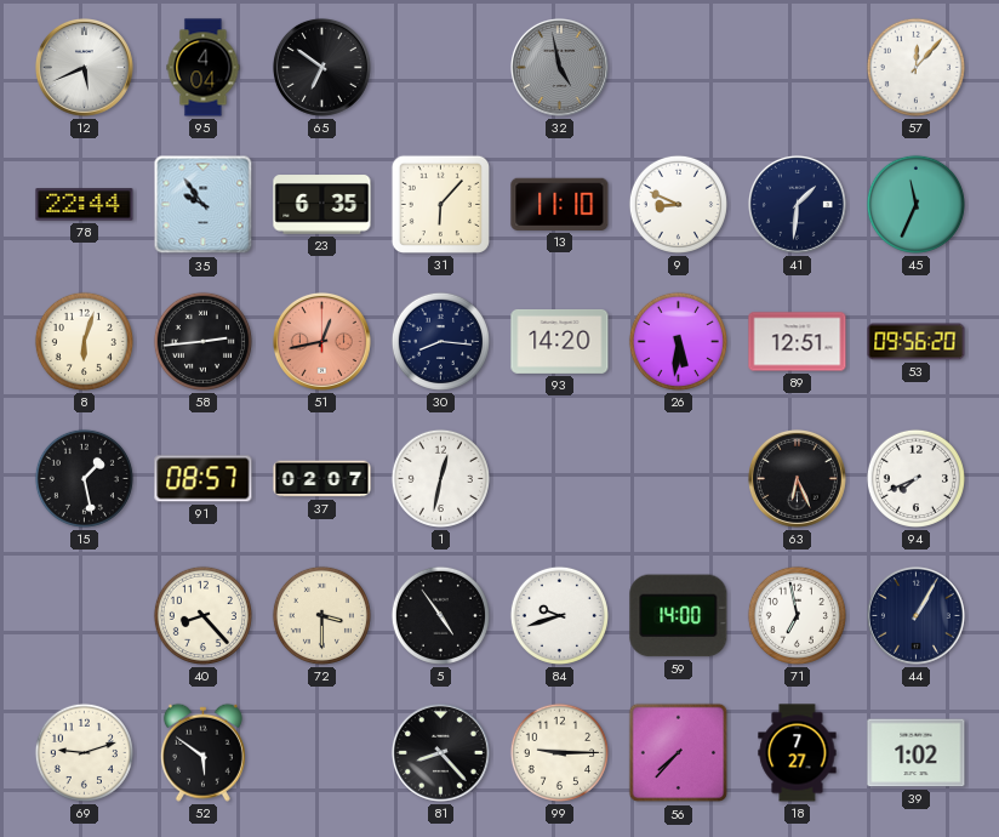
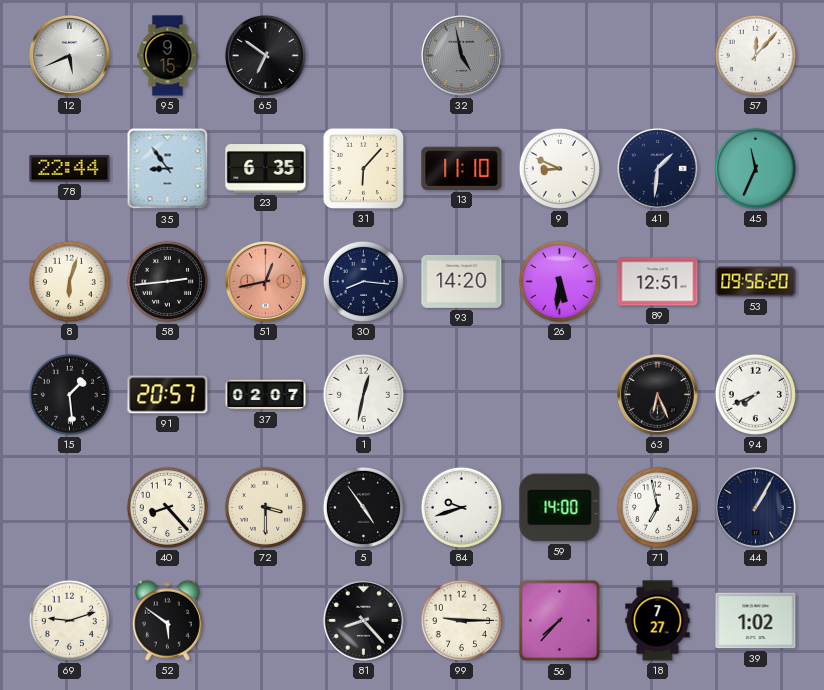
95: 4:04 -> 9:15
35: 9:54 -> 8:54
15: 1:28 -> 1:29
91: 08:57 -> 20:57
